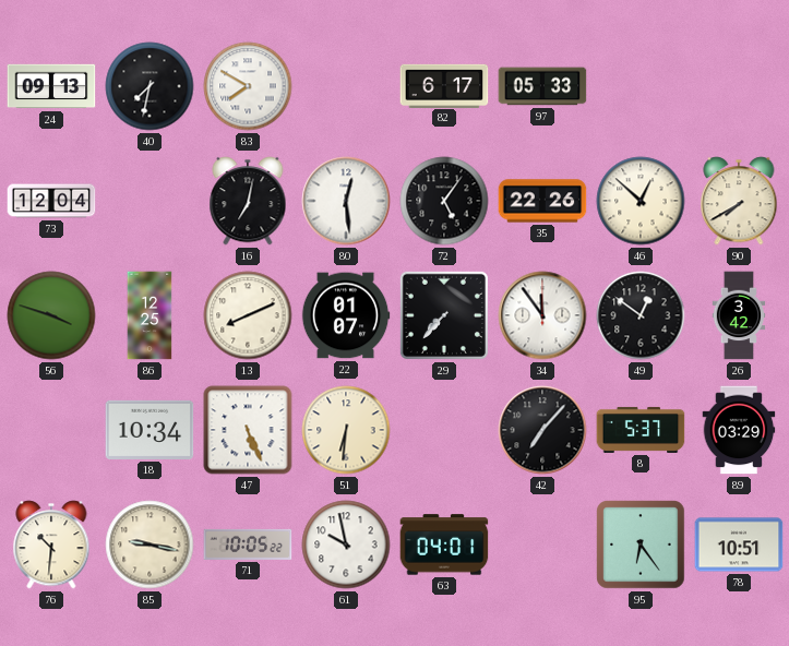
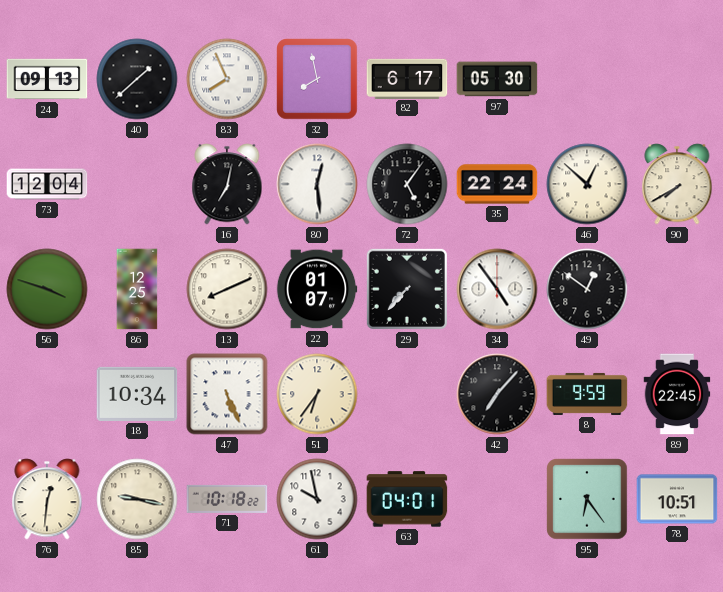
40: 7:32 -> 1:38
83: 7:50 -> 7:56
32: none -> 7:58
97: 05:33 -> 05:30
35: 22:26 -> 22:24
34: 11:54 -> 4:54
26: 3:42 -> none
51: 6:31 -> 6:36
8: 5:37 -> 9:59
89: 03:29 -> 22:45
76: 10:31 -> 12:31
71: 10:05 -> 10:18
